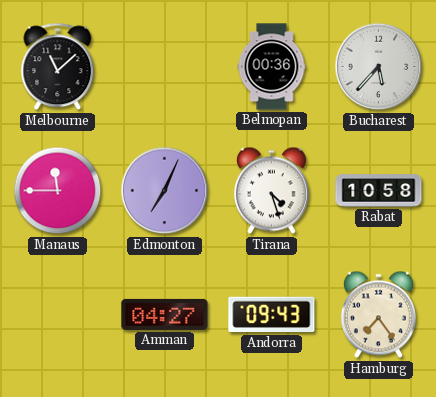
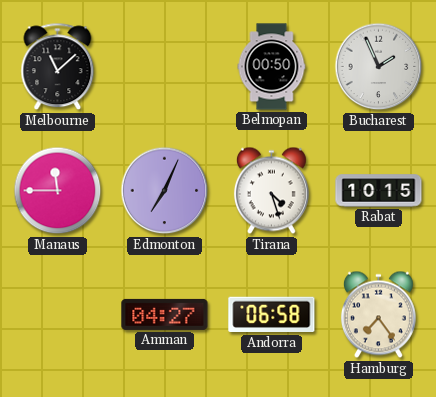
Belmopan: 00:36 -> 00:50
Bucharest: 5:37 -> 1:56
Rabat: 10:58 -> 10:15
Andorra: 09:43 -> 06:58
